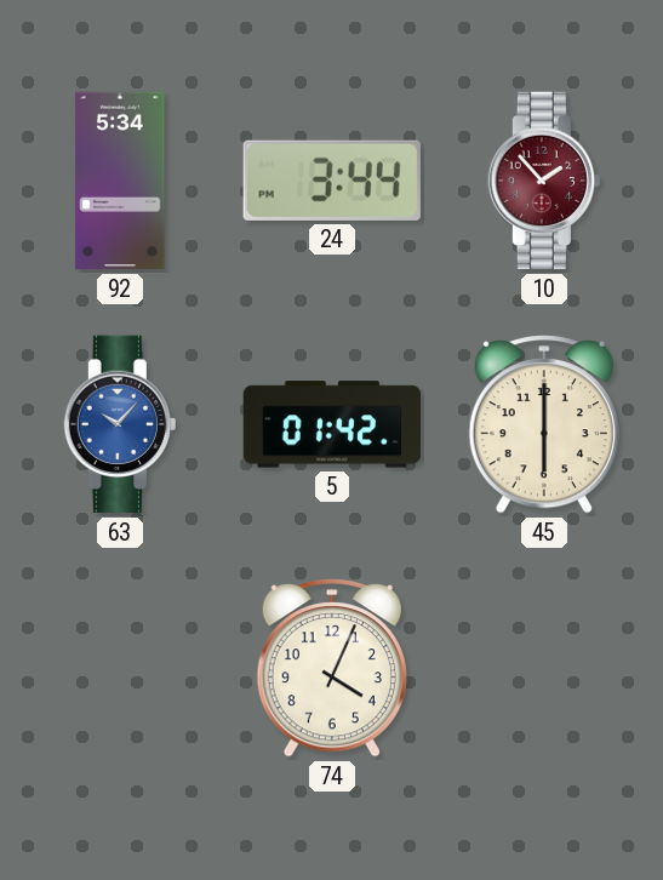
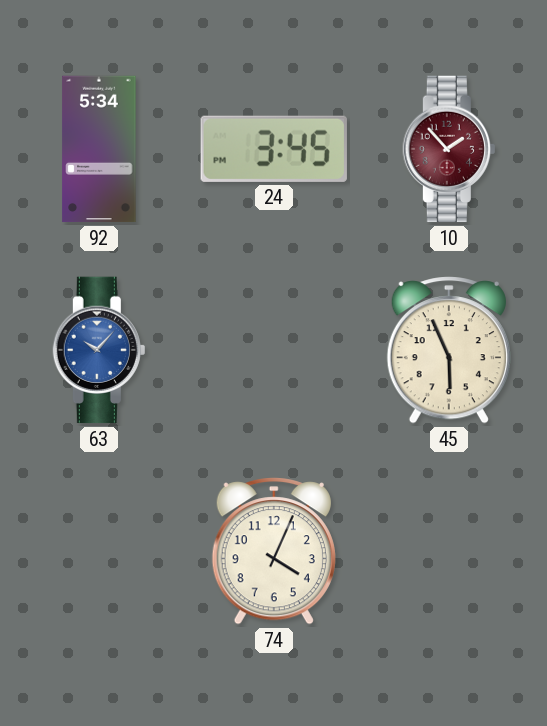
24: 3:44 -> 3:45
5: 01:42 -> none
45: 6:00 -> 5:56
